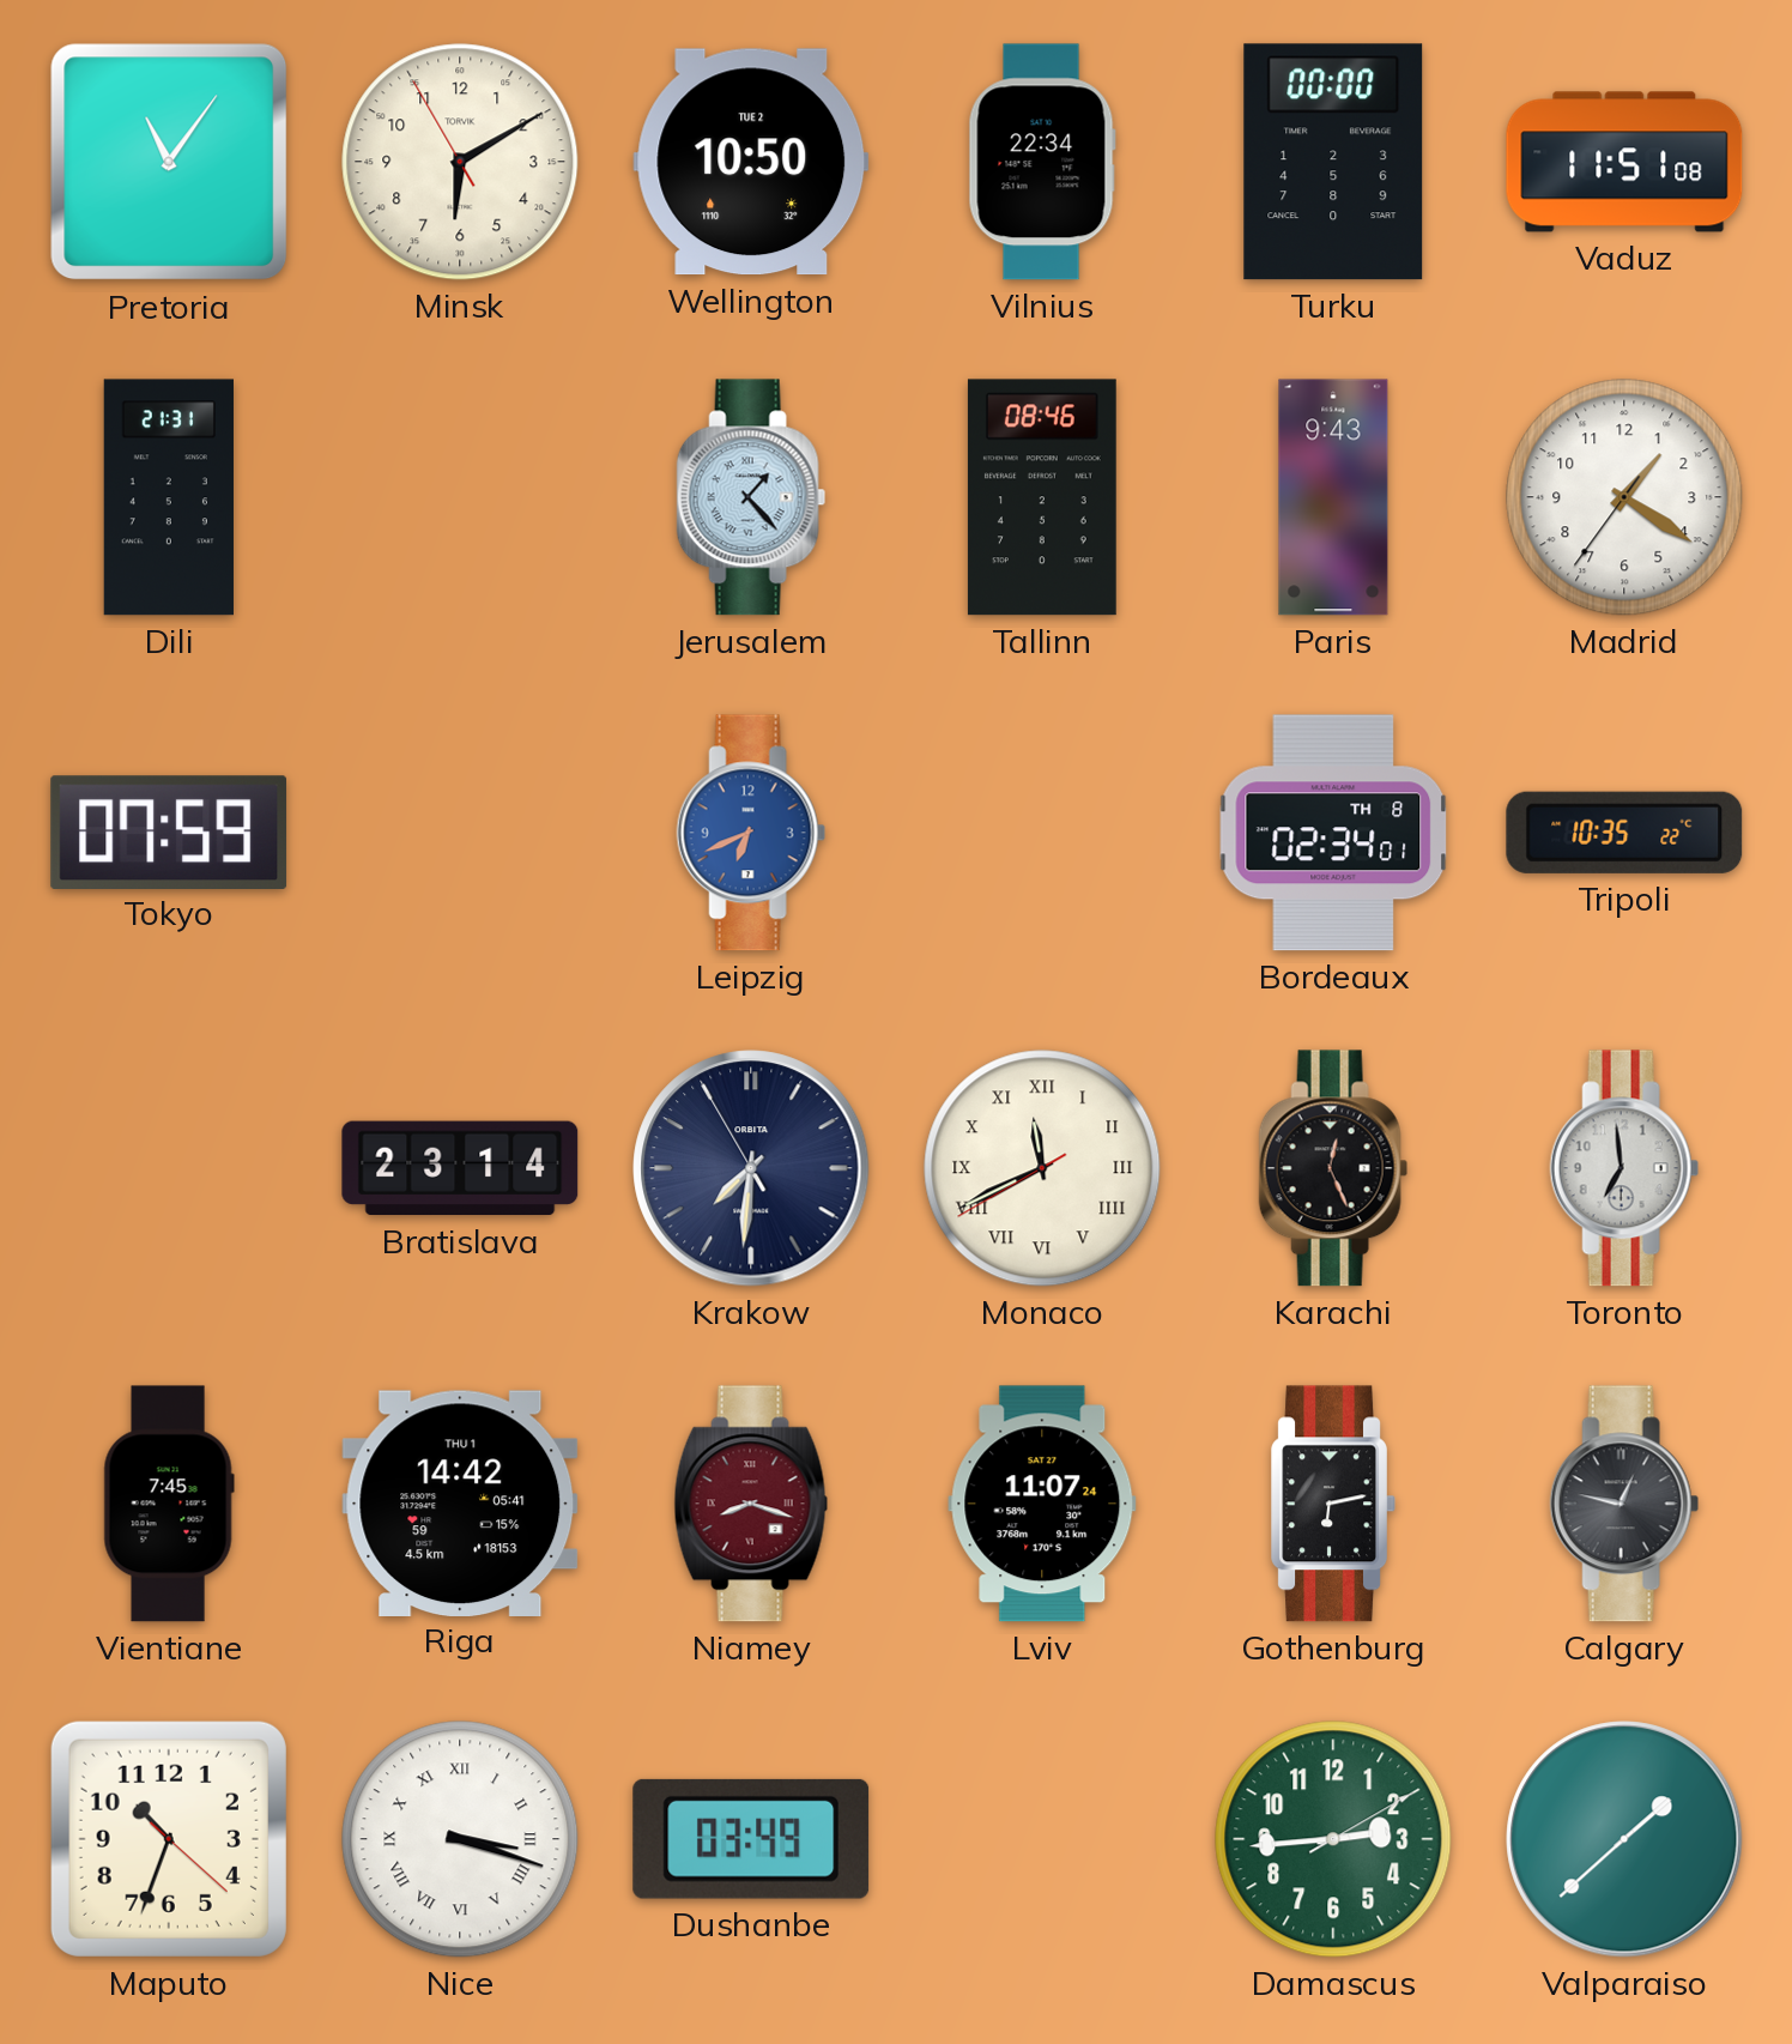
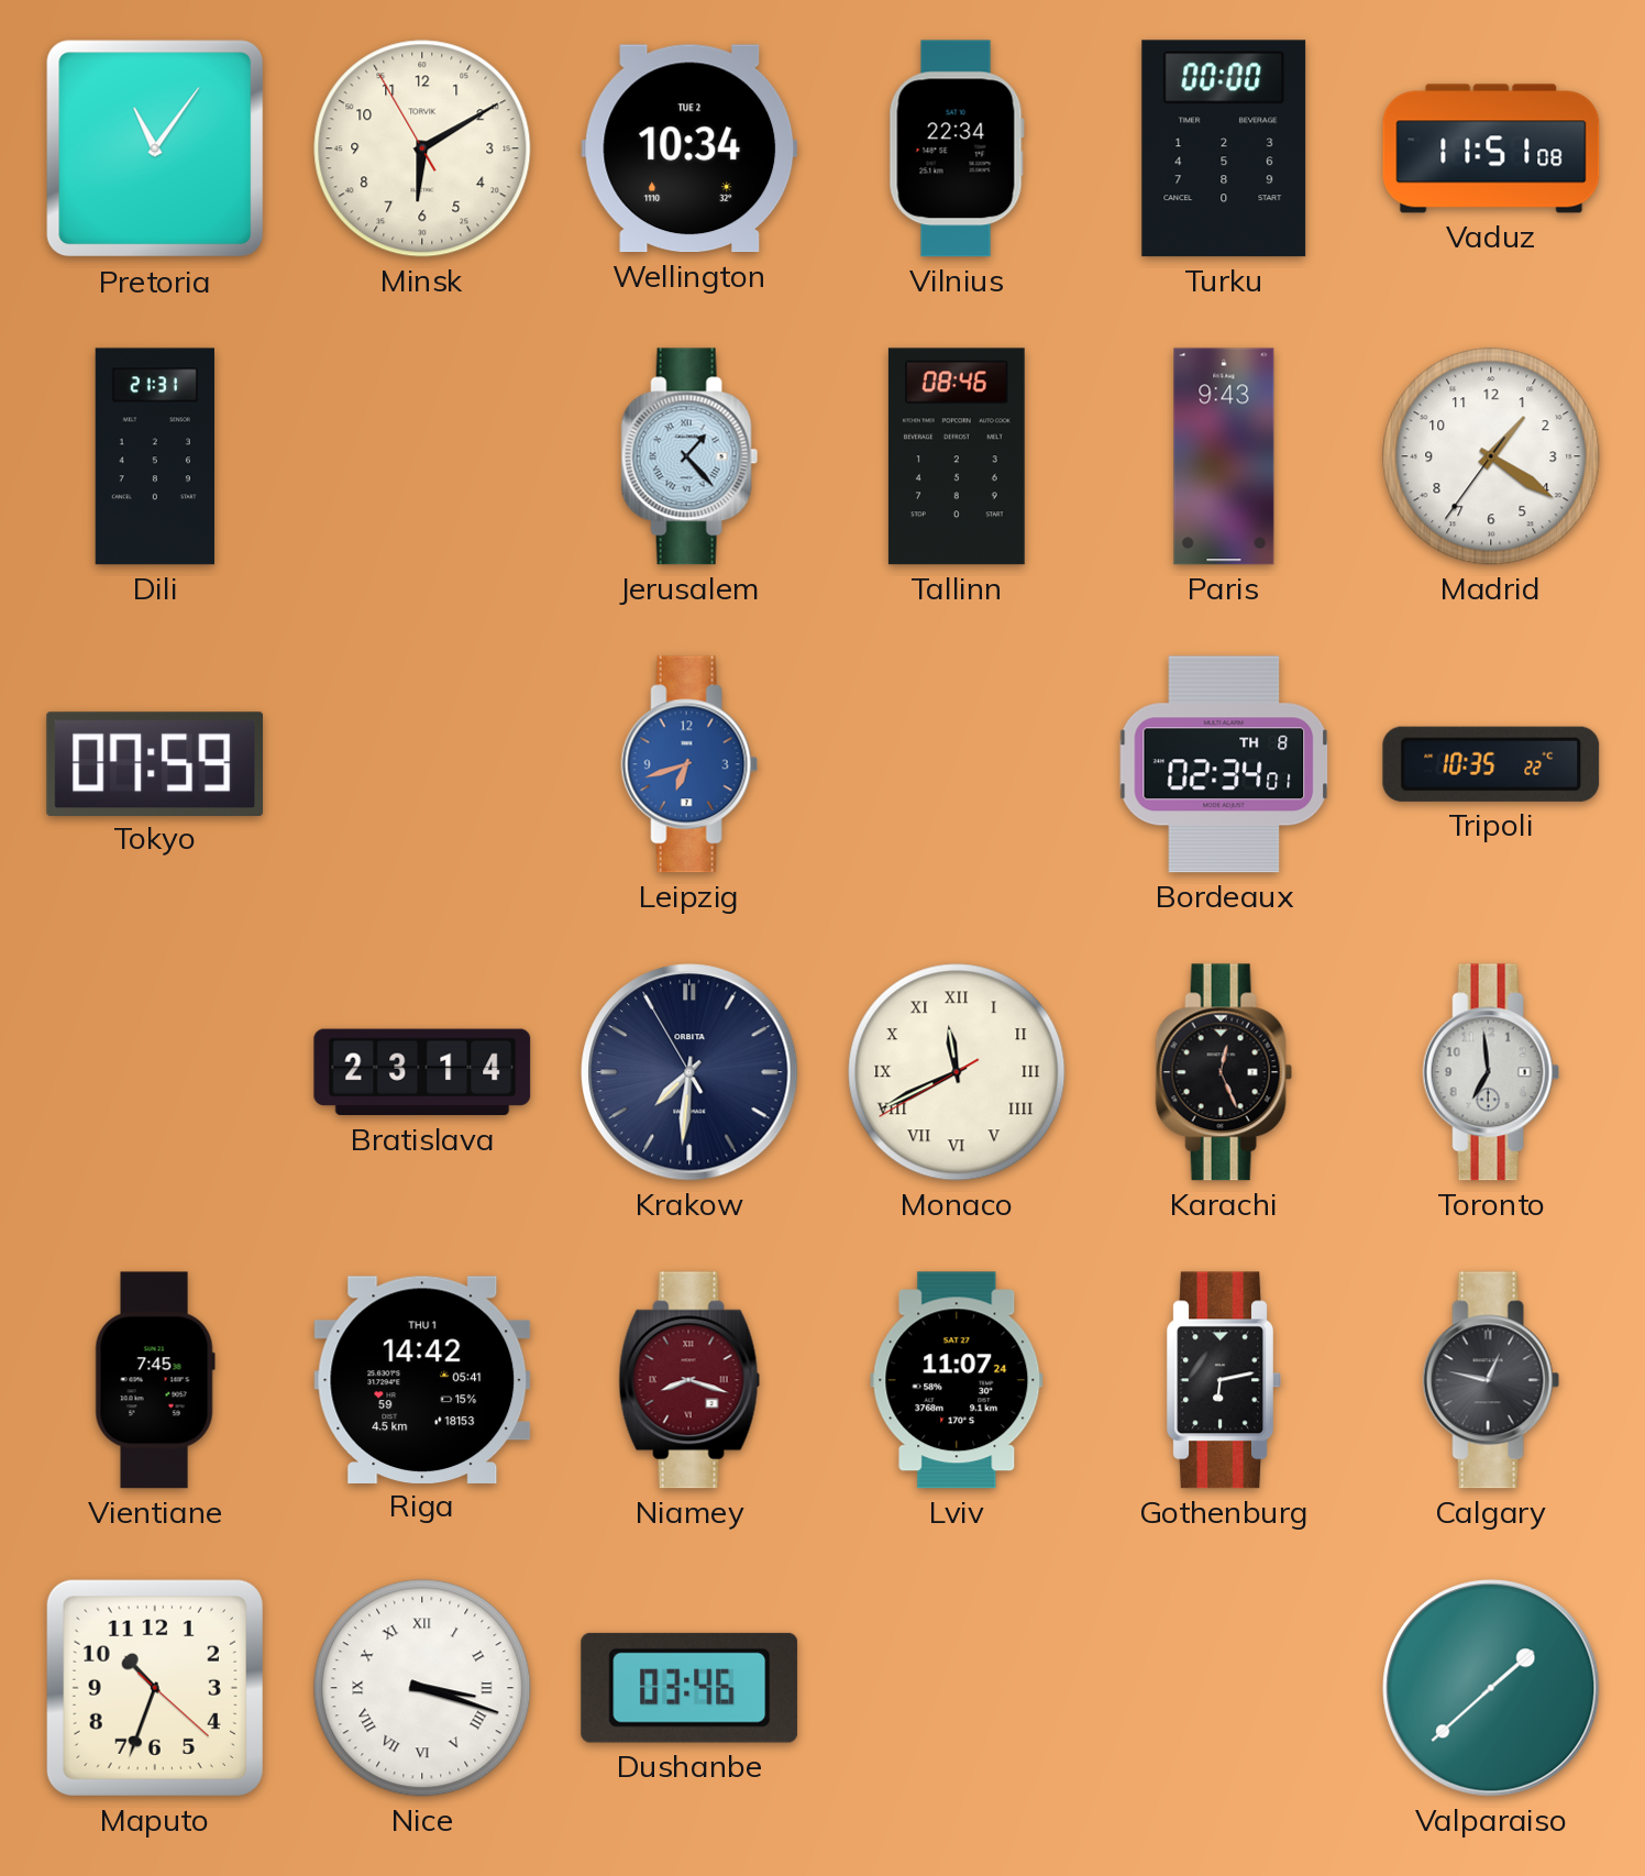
Wellington: 10:50 -> 10:34
Leipzig: 6:41 -> 6:42
Dushanbe: 03:49 -> 03:46
Damascus: 2:44 -> none
